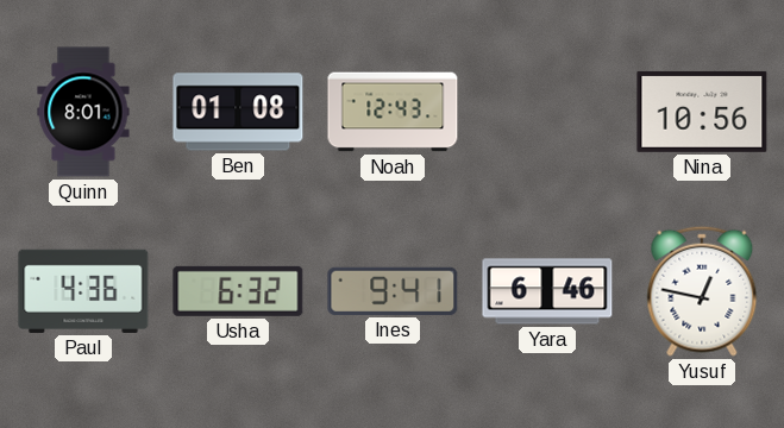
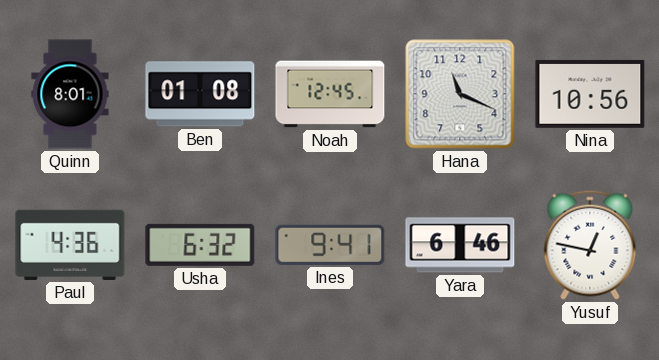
Noah: 12:43 -> 12:45
Hana: none -> 11:19
